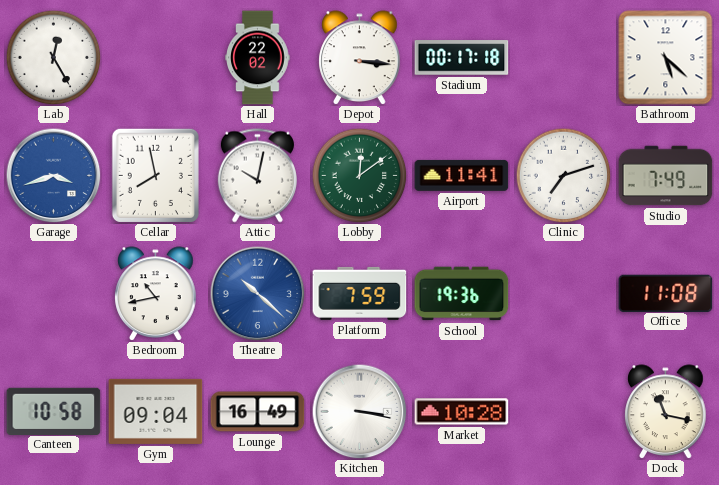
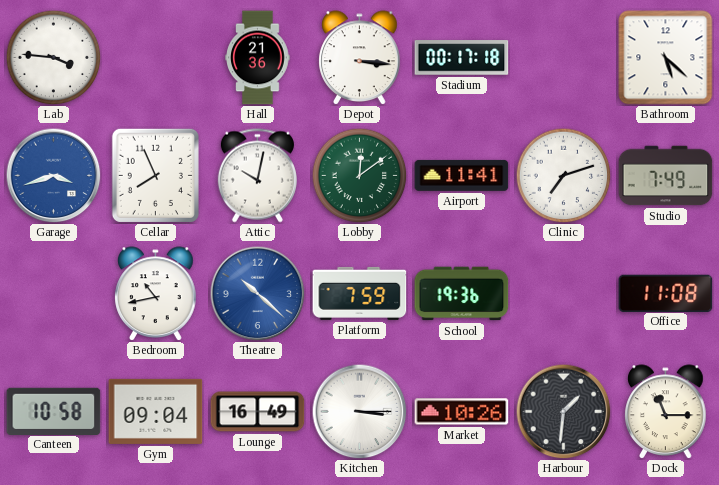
Lab: 12:25 -> 3:46
Hall: 22:02 -> 21:36
Cellar: 7:58 -> 7:56
Kitchen: 3:17 -> 3:15
Market: 10:28 -> 10:26
Harbour: none -> 1:31
Dock: 11:17 -> 11:15
